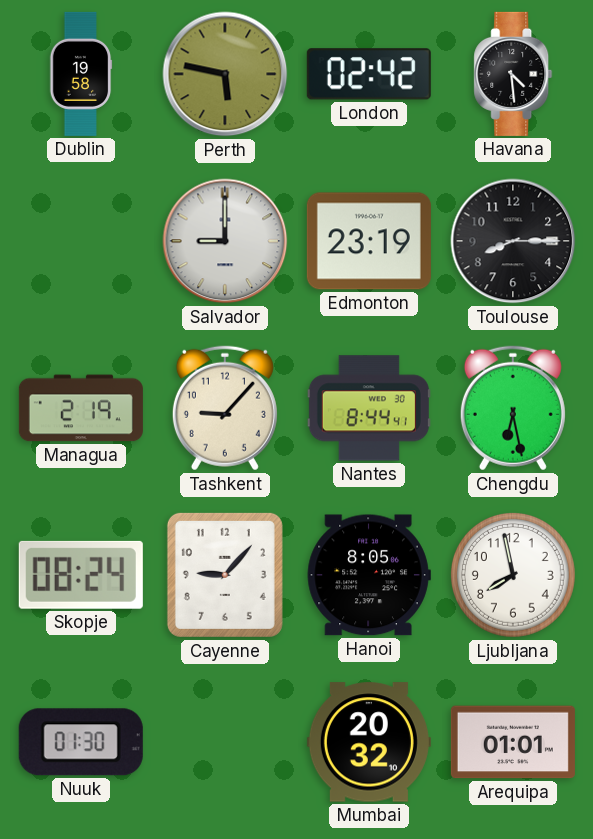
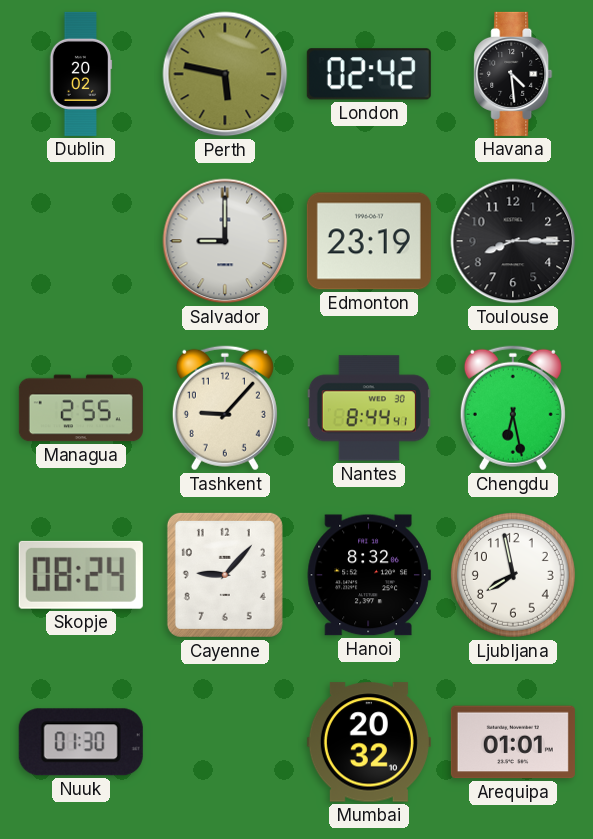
Dublin: 19:58 -> 20:02
Managua: 2:19 -> 2:55
Hanoi: 8:05 -> 8:32
